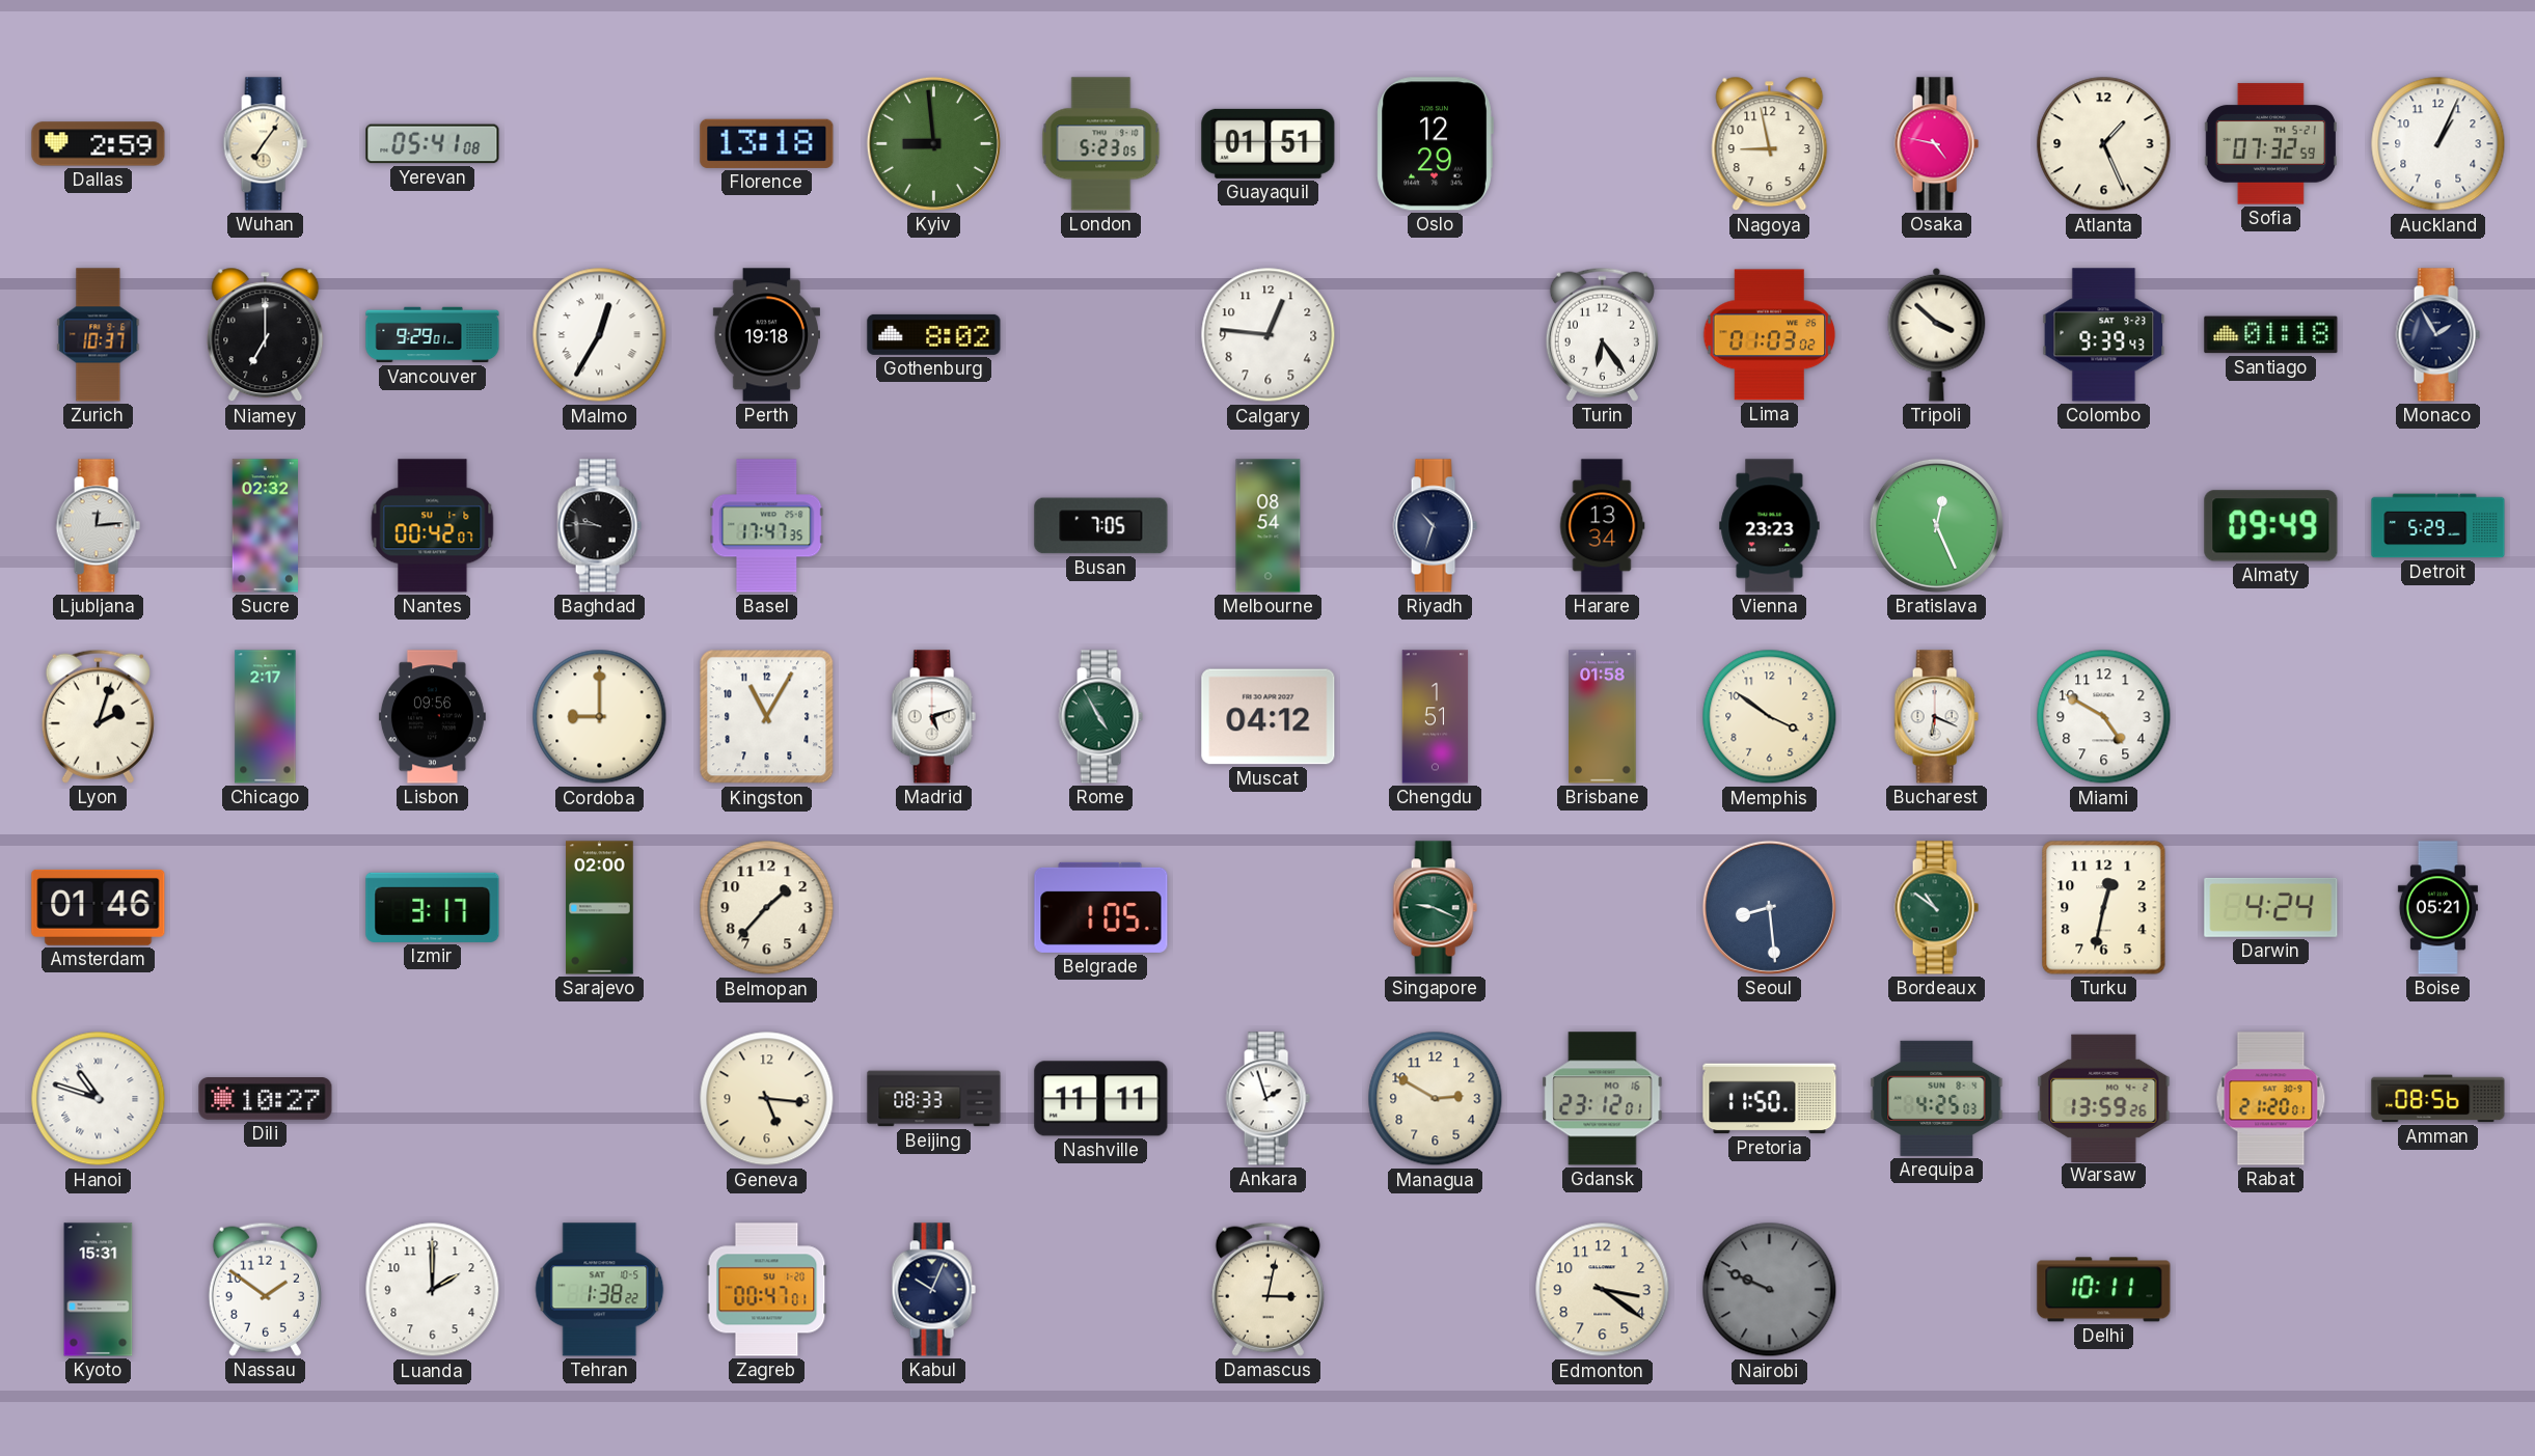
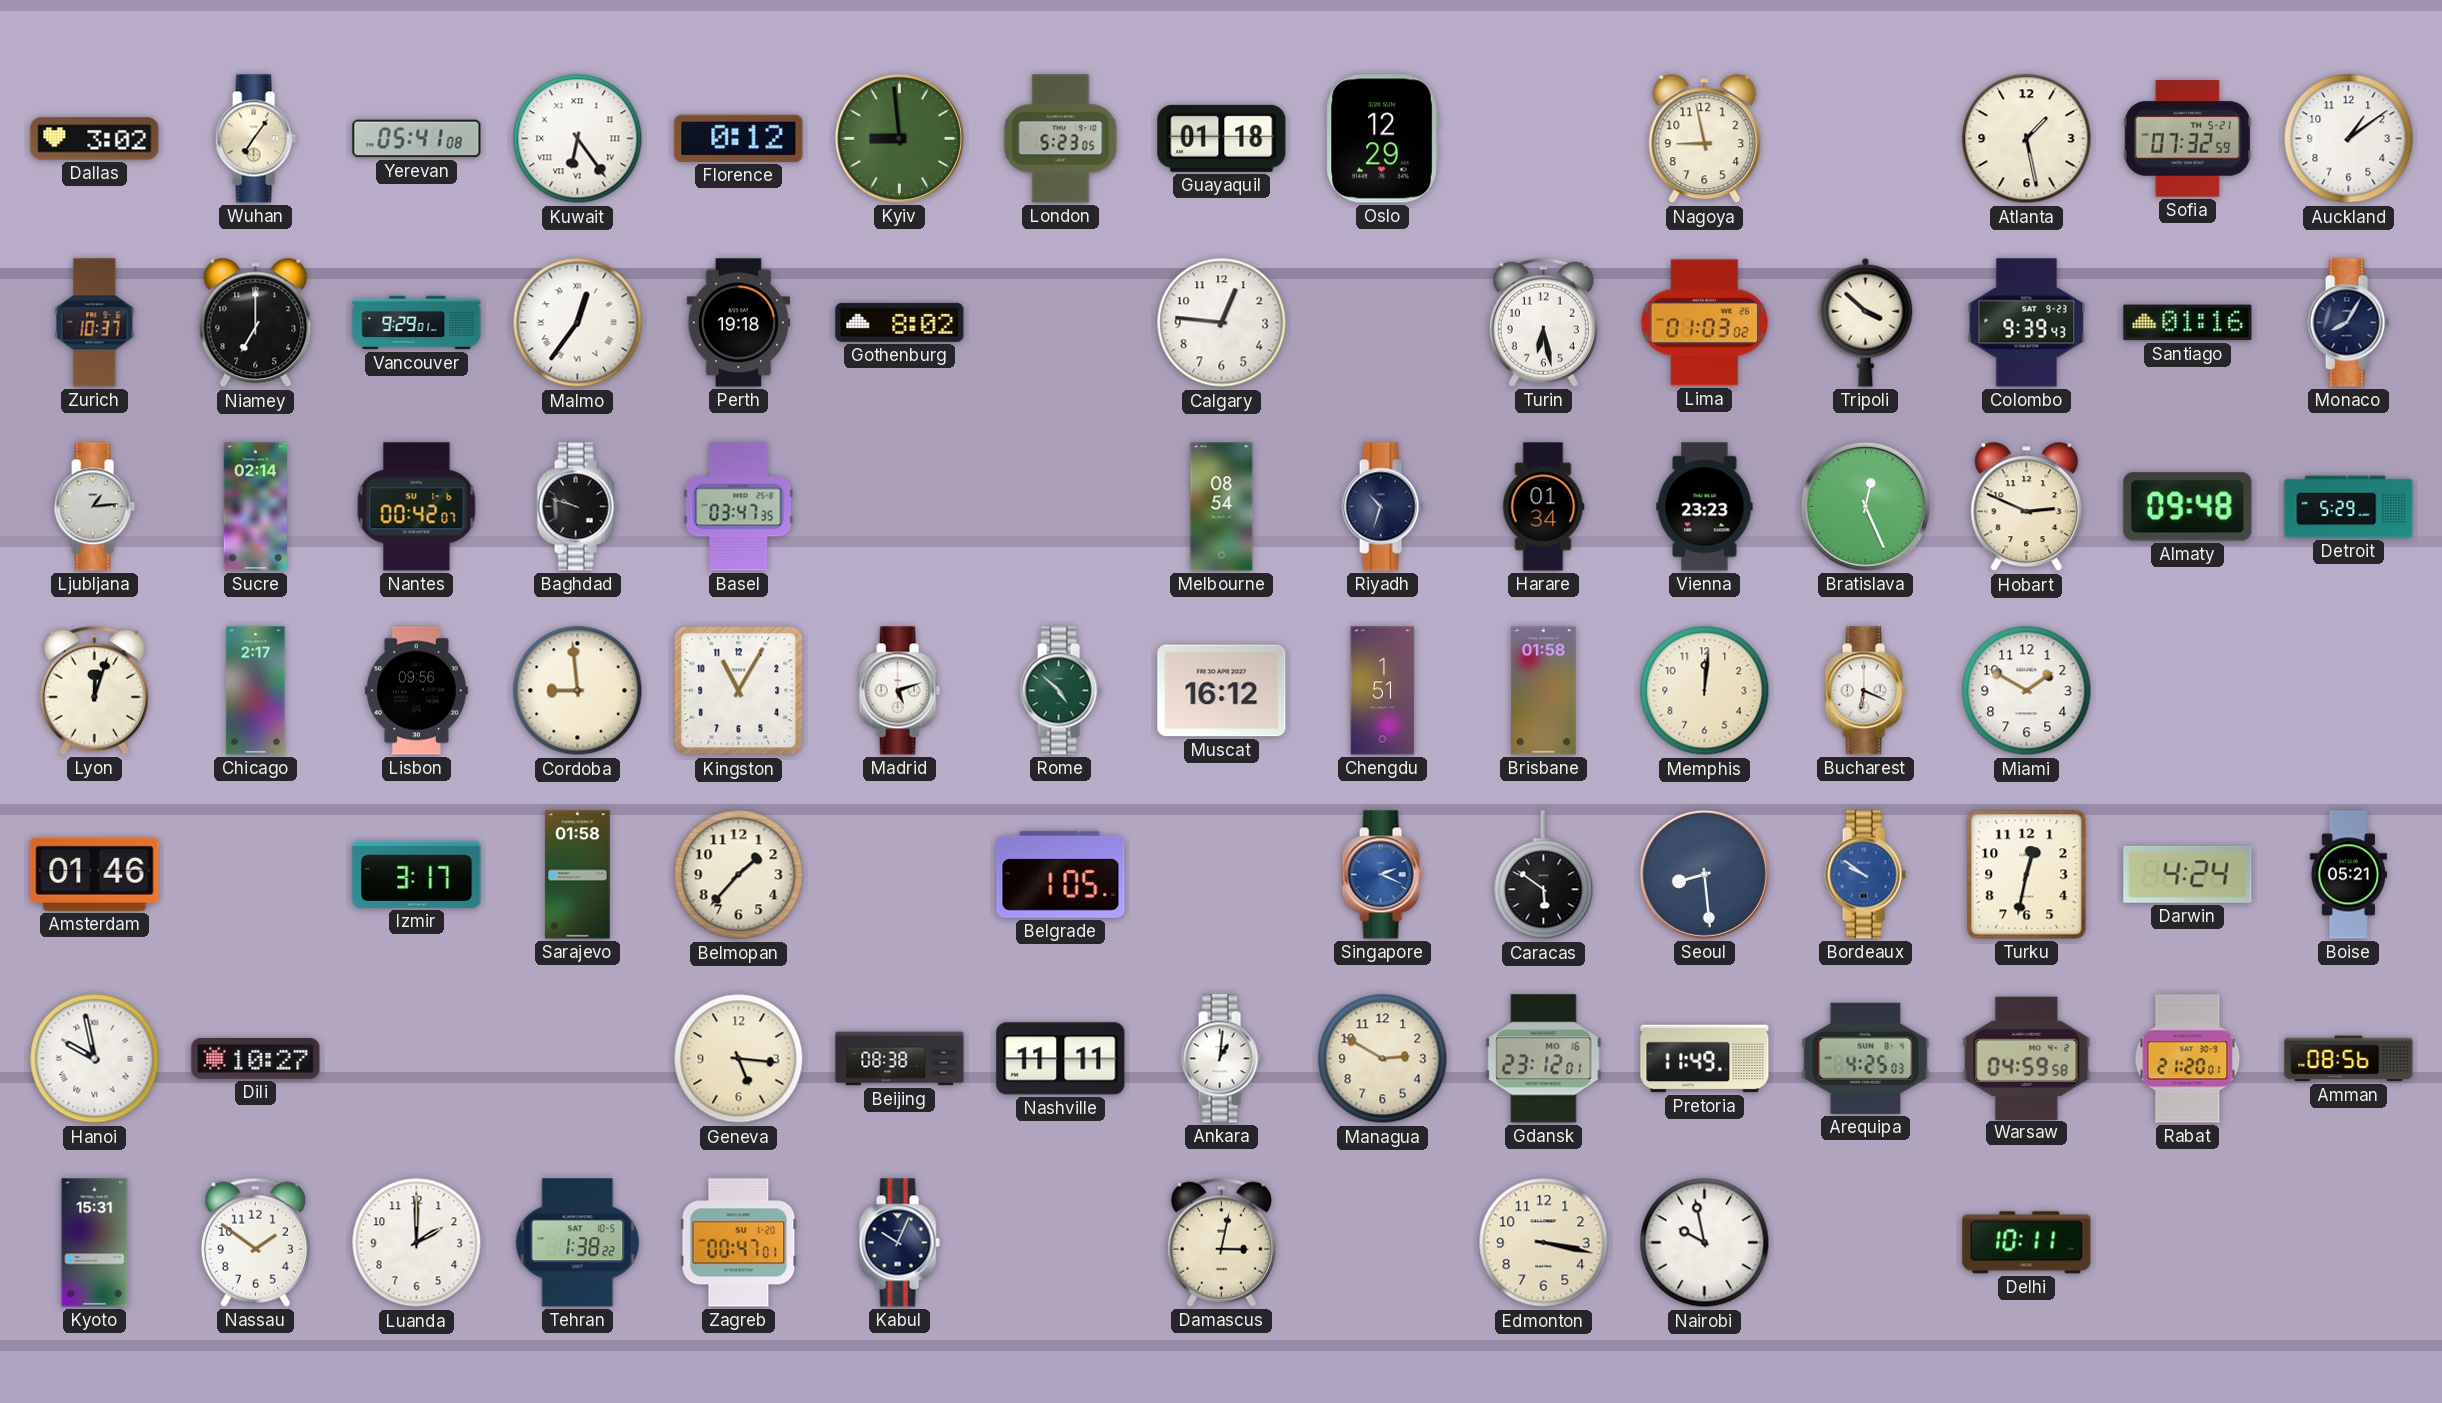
Dallas: 2:59 -> 3:02
Kuwait: none -> 6:24
Florence: 13:18 -> 0:12
Guayaquil: 01:51 -> 01:18
Osaka: 4:47 -> none
Atlanta: 1:26 -> 1:28
Auckland: 1:04 -> 1:09
Malmo: 12:35 -> 12:36
Turin: 6:24 -> 6:28
Santiago: 01:18 -> 01:16
Monaco: 1:55 -> 8:05
Ljubljana: 12:14 -> 1:14
Sucre: 02:32 -> 02:14
Baghdad: 9:46 -> 9:48
Basel: 17:47 -> 03:47
Busan: 7:05 -> none
Harare: 13:34 -> 01:34
Hobart: none -> 2:49
Almaty: 09:49 -> 09:48
Lyon: 2:03 -> 12:03
Cordoba: 9:00 -> 8:59
Rome: 4:55 -> 4:52
Muscat: 04:12 -> 16:12
Memphis: 3:51 -> 12:01
Miami: 4:50 -> 1:50
Sarajevo: 02:00 -> 01:58
Singapore: 9:19 -> 2:19
Singapore dial: green -> blue
Caracas: none -> 5:51
Bordeaux: 10:51 -> 9:51
Bordeaux dial: green -> blue
Hanoi: 10:48 -> 9:58
Beijing: 08:33 -> 08:38
Ankara: 1:57 -> 1:01
Pretoria: 11:50 -> 11:49
Warsaw: 13:59 -> 04:59
Edmonton: 3:21 -> 3:17
Nairobi: 9:49 -> 9:58
Nairobi dial: grey -> white
